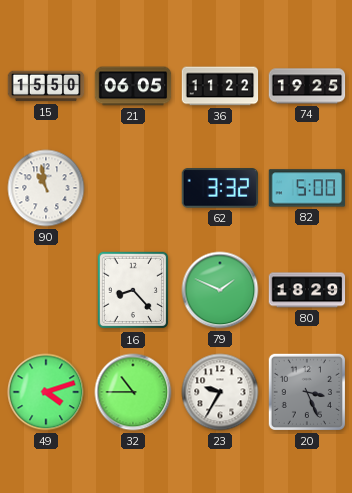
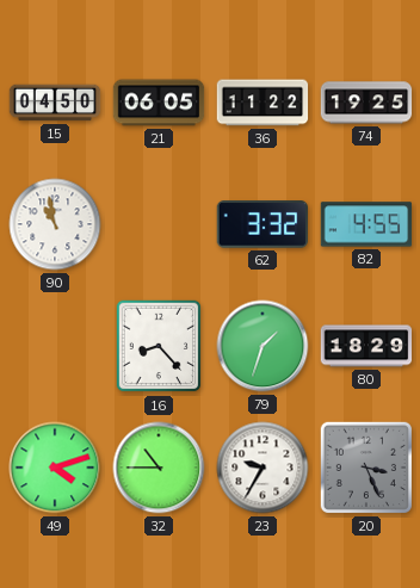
15: 15:50 -> 04:50
82: 5:00 -> 4:55
79: 1:49 -> 1:33
